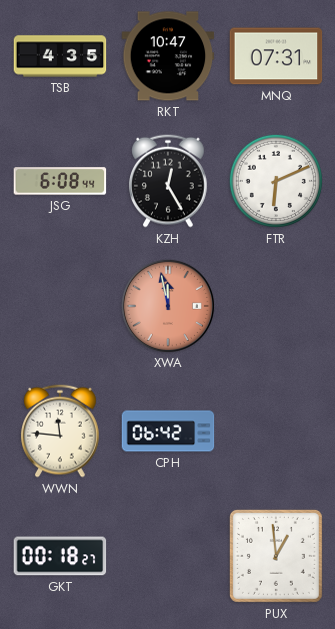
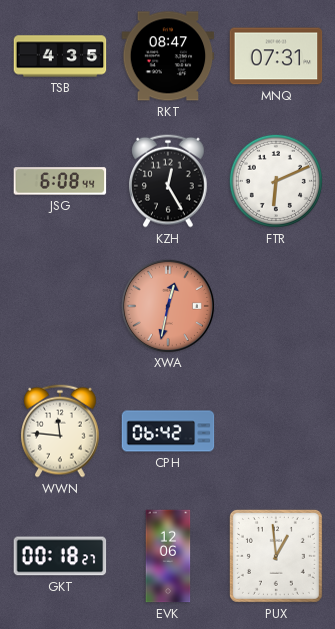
RKT: 10:47 -> 08:47
XWA: 11:58 -> 12:32
EVK: none -> 12:06
